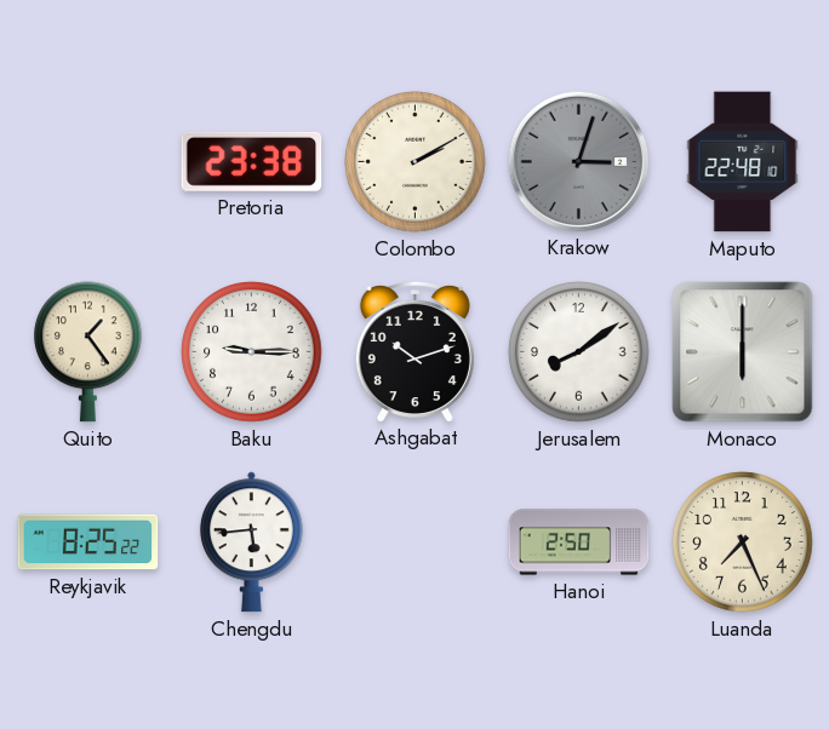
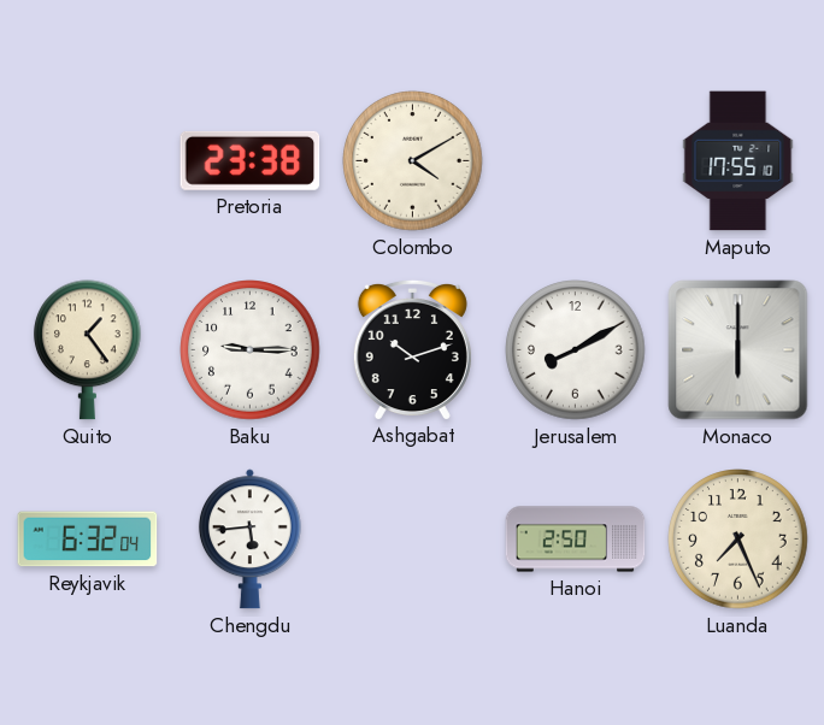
Colombo: 2:10 -> 4:10
Krakow: 3:03 -> none
Maputo: 22:48 -> 17:55
Jerusalem: 8:09 -> 8:10
Reykjavik: 8:25 -> 6:32
